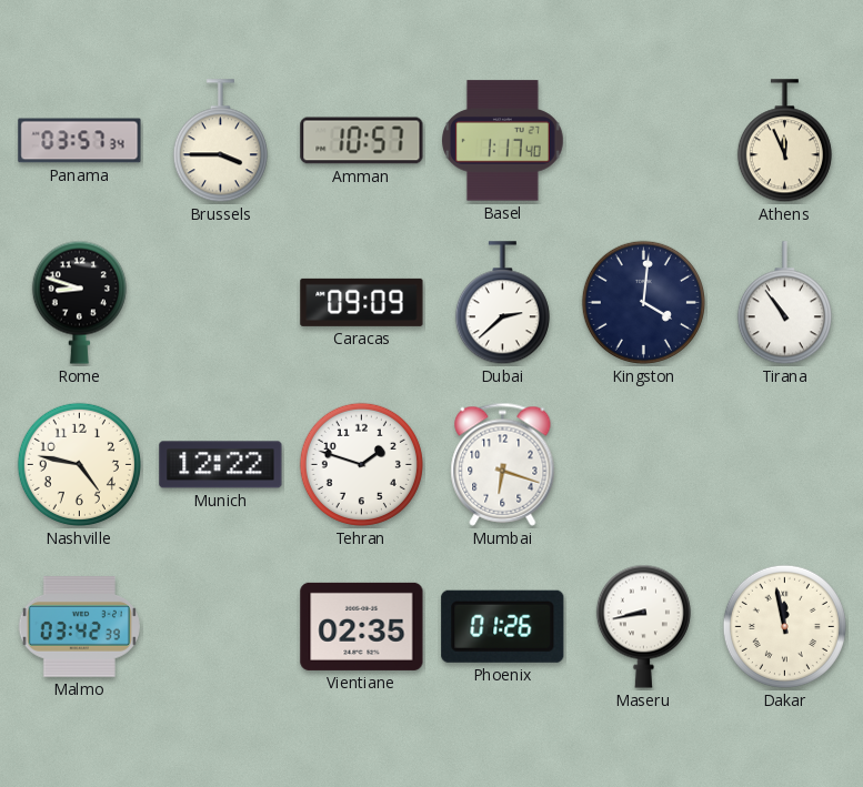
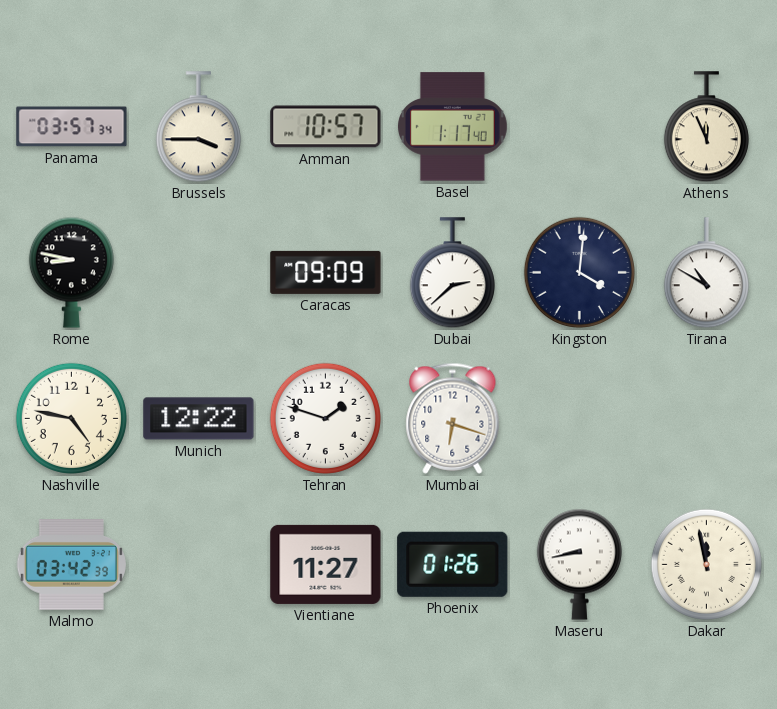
Rome: 8:48 -> 8:47
Tirana: 10:54 -> 10:50
Vientiane: 02:35 -> 11:27
